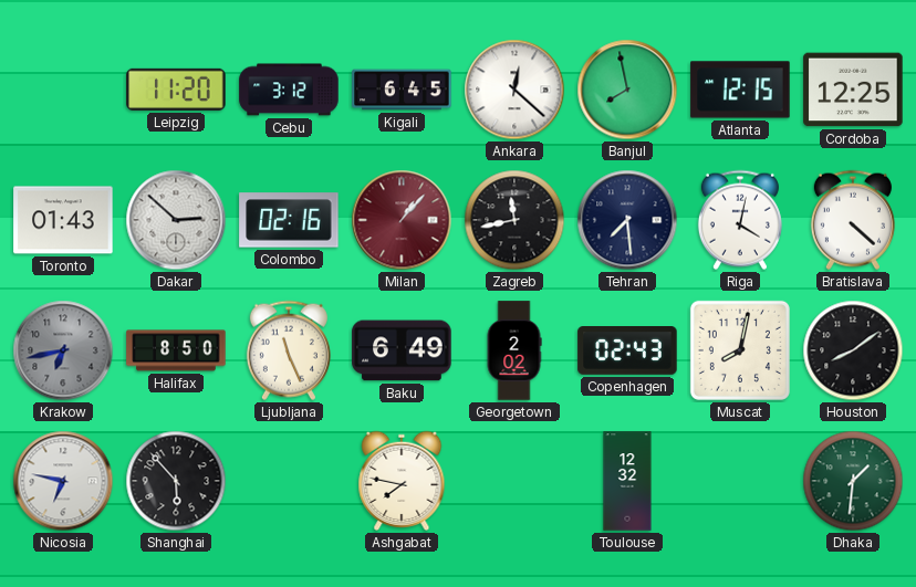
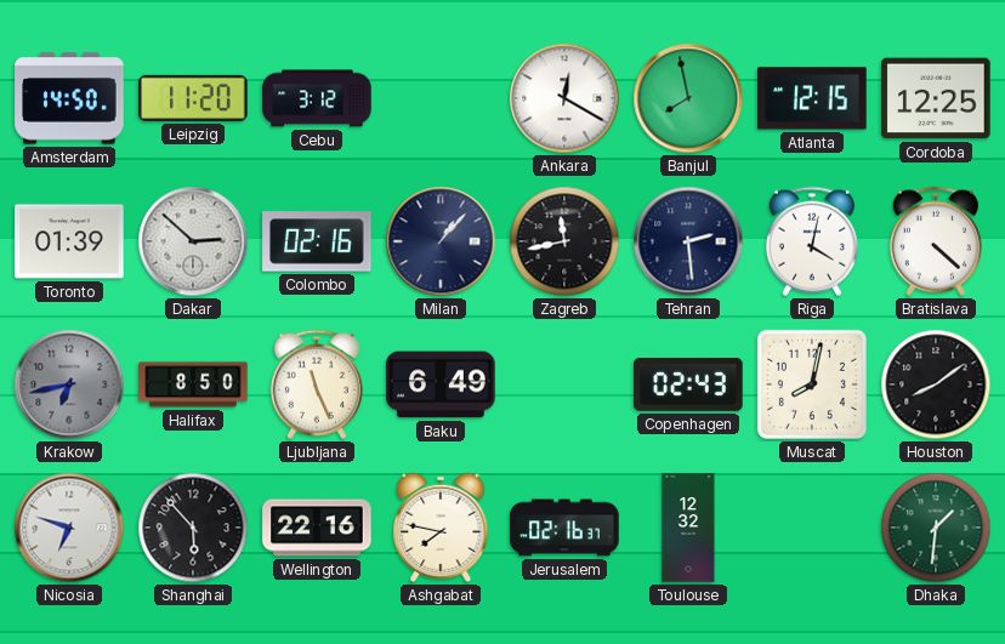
Amsterdam: none -> 14:50
Kigali: 6:45 -> none
Ankara: 12:22 -> 12:20
Toronto: 01:43 -> 01:39
Milan dial: burgundy -> navy
Tehran: 7:29 -> 2:29
Georgetown: 2:02 -> none
Nicosia: 6:47 -> 6:48
Wellington: none -> 22:16
Jerusalem: none -> 02:16
